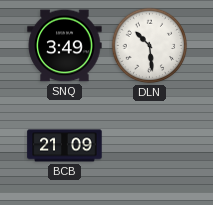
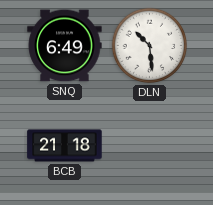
SNQ: 3:49 -> 6:49
BCB: 21:09 -> 21:18
